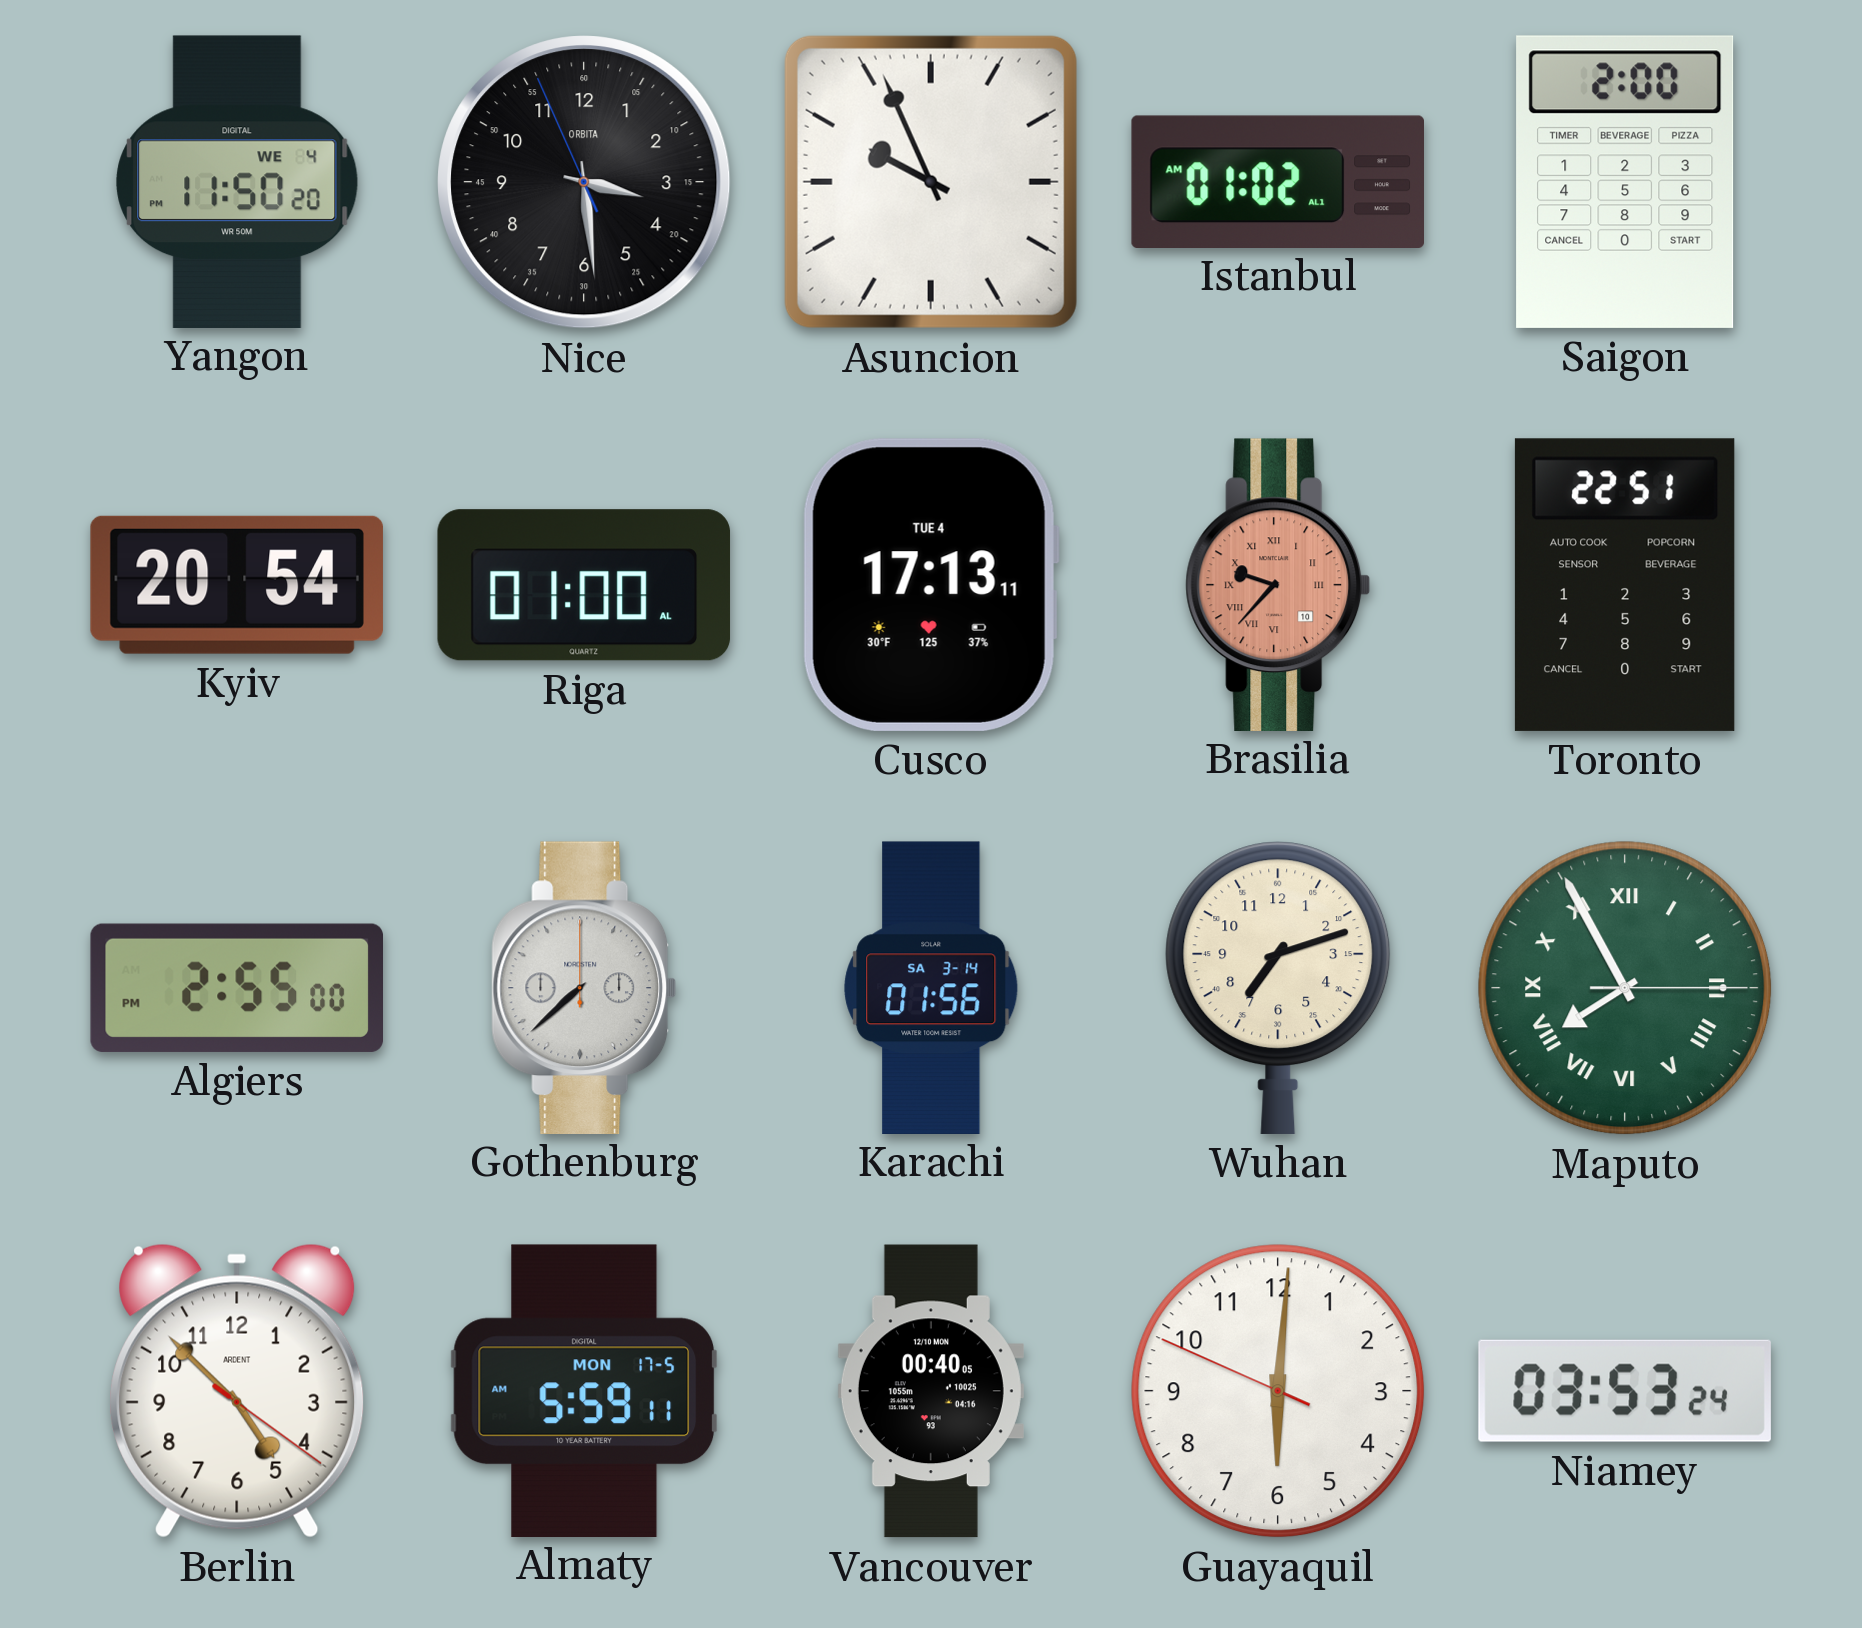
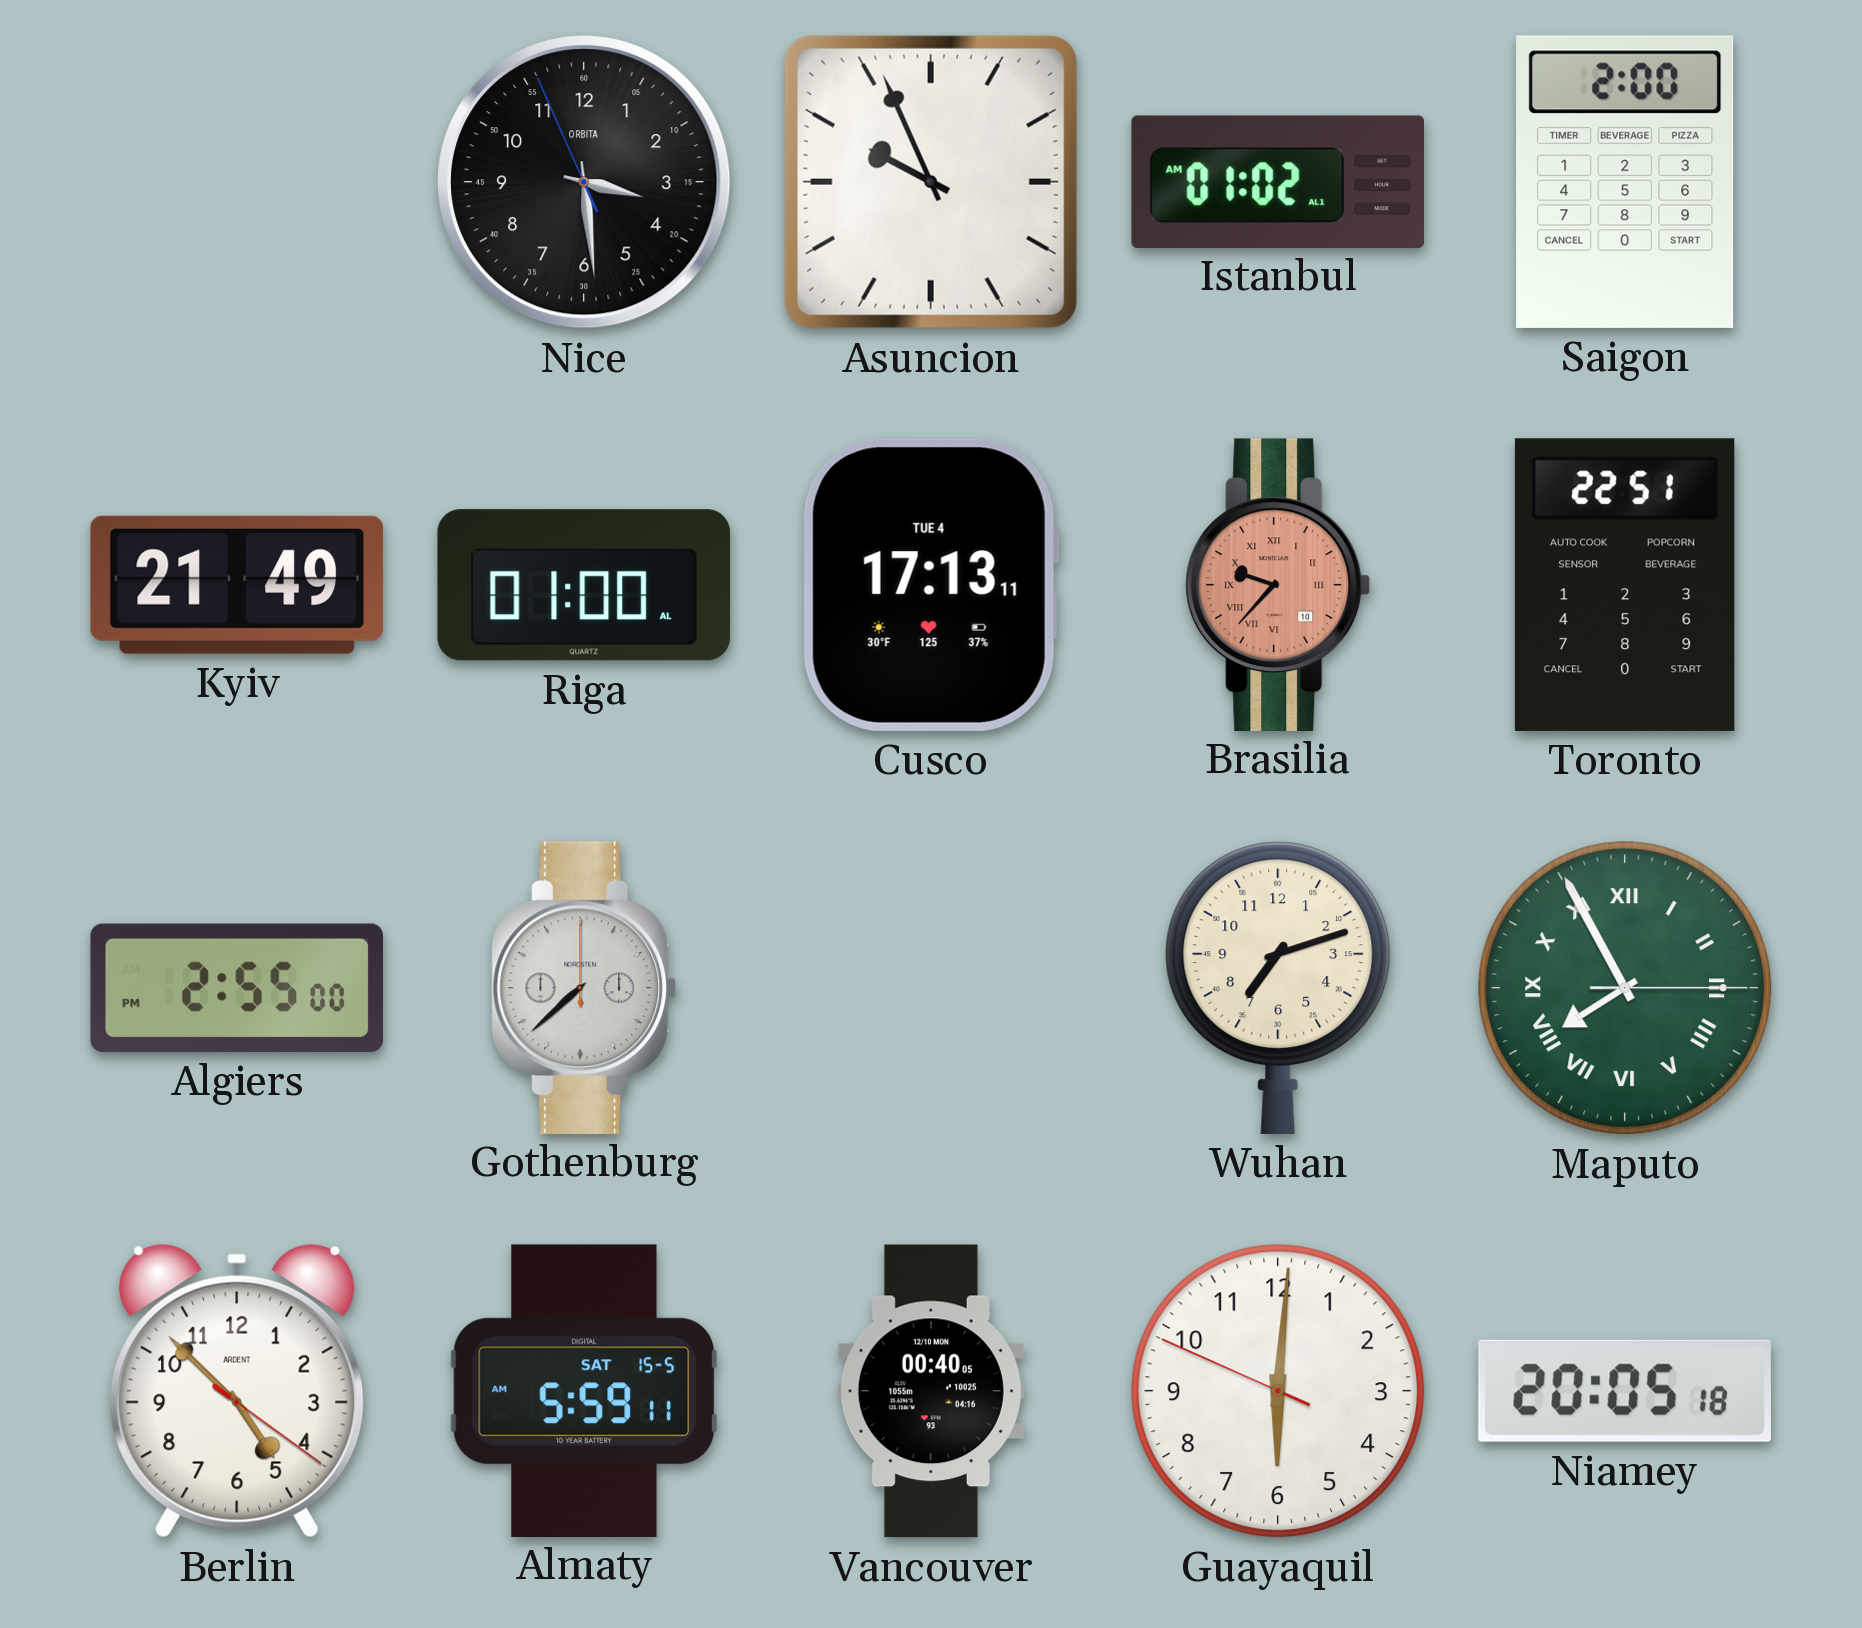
Yangon: 11:50 -> none
Kyiv: 20:54 -> 21:49
Karachi: 01:56 -> none
Almaty date: MON 17-5 -> SAT 15-5
Niamey: 03:53 -> 20:05
